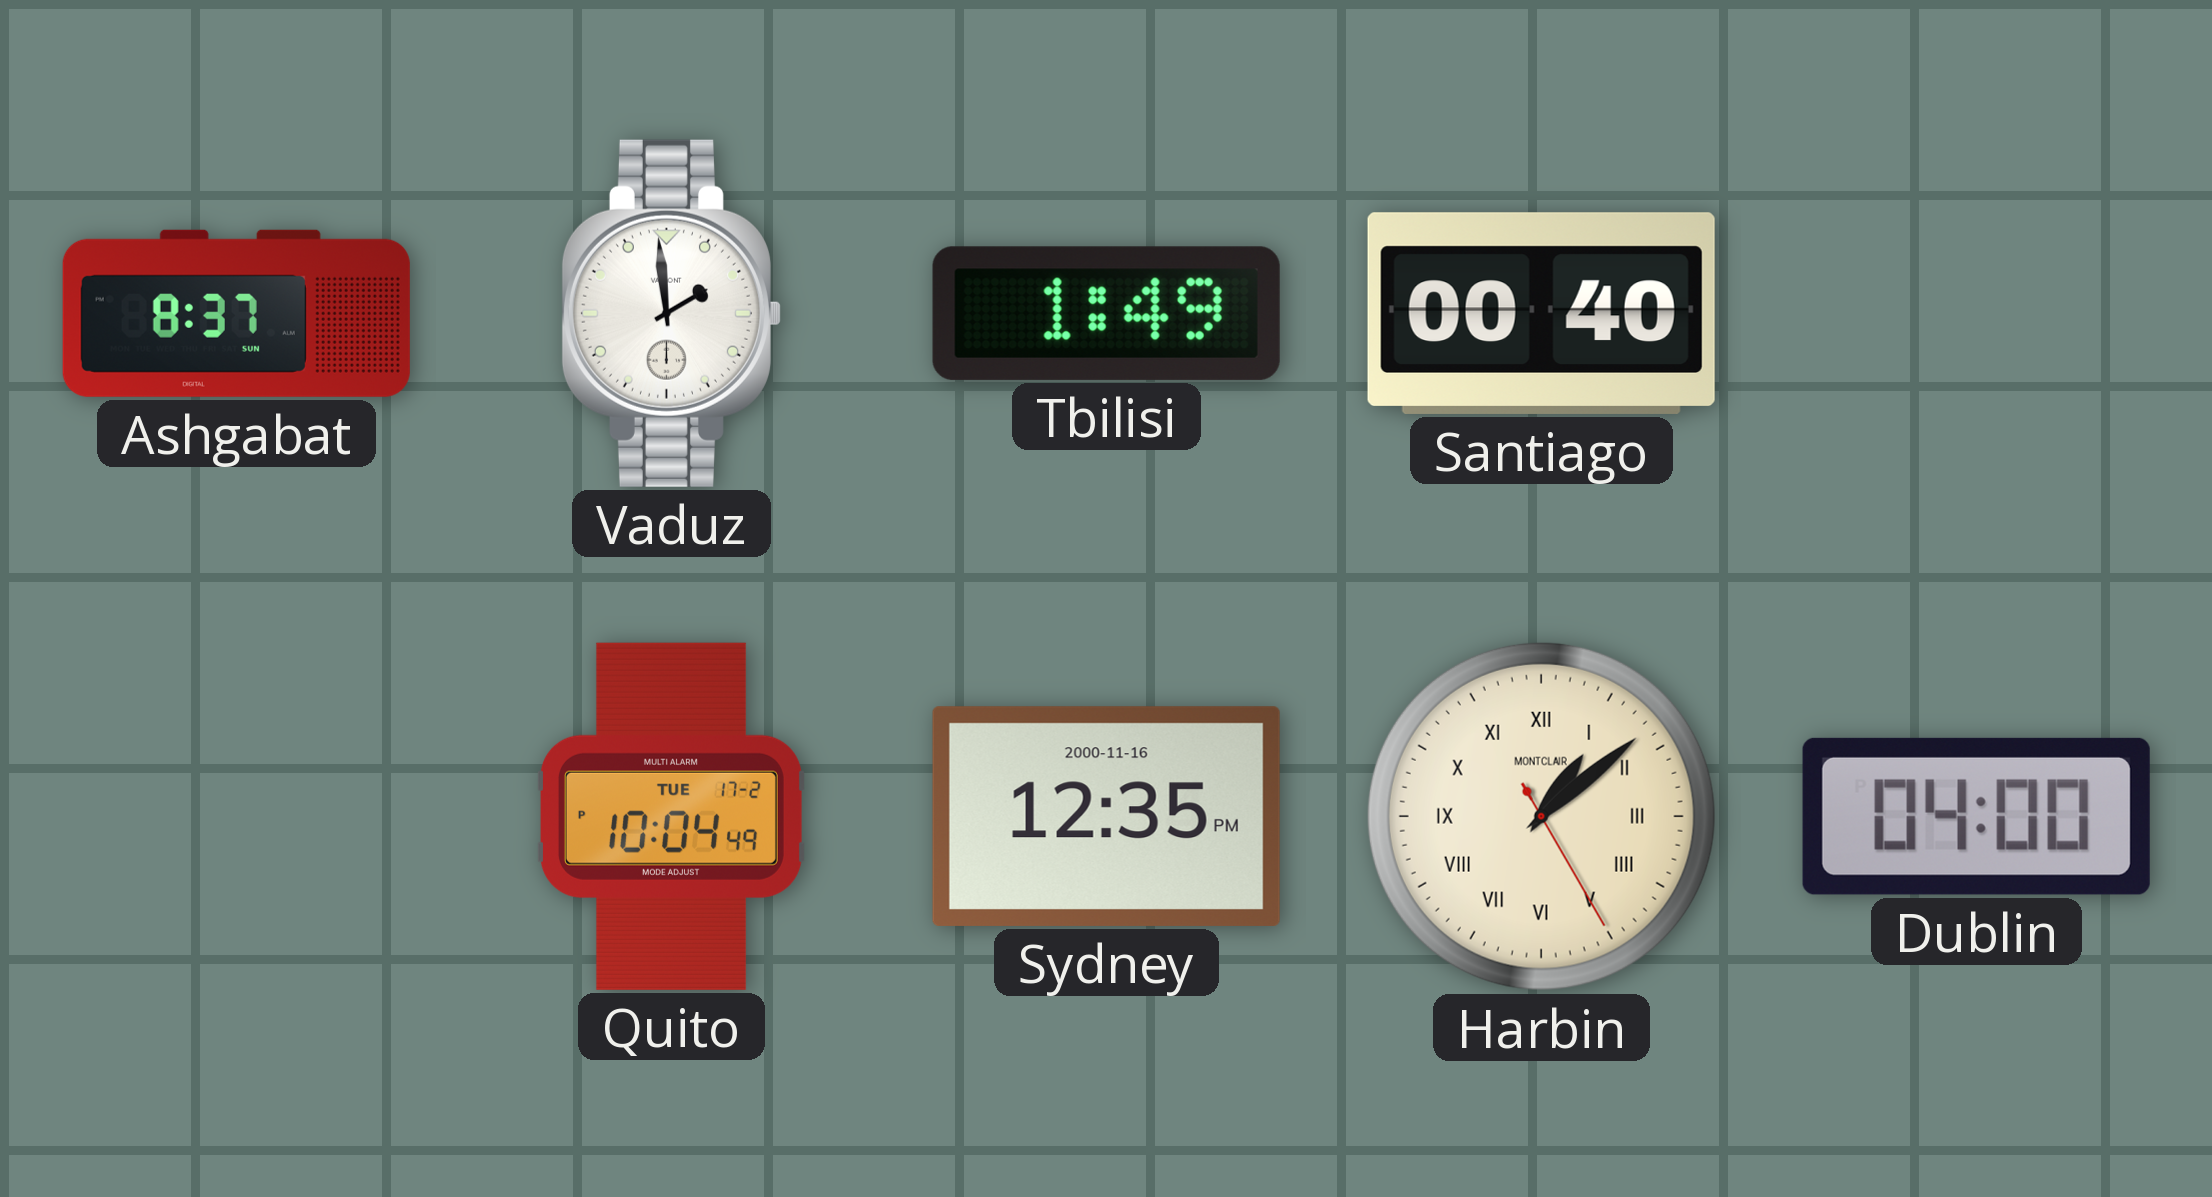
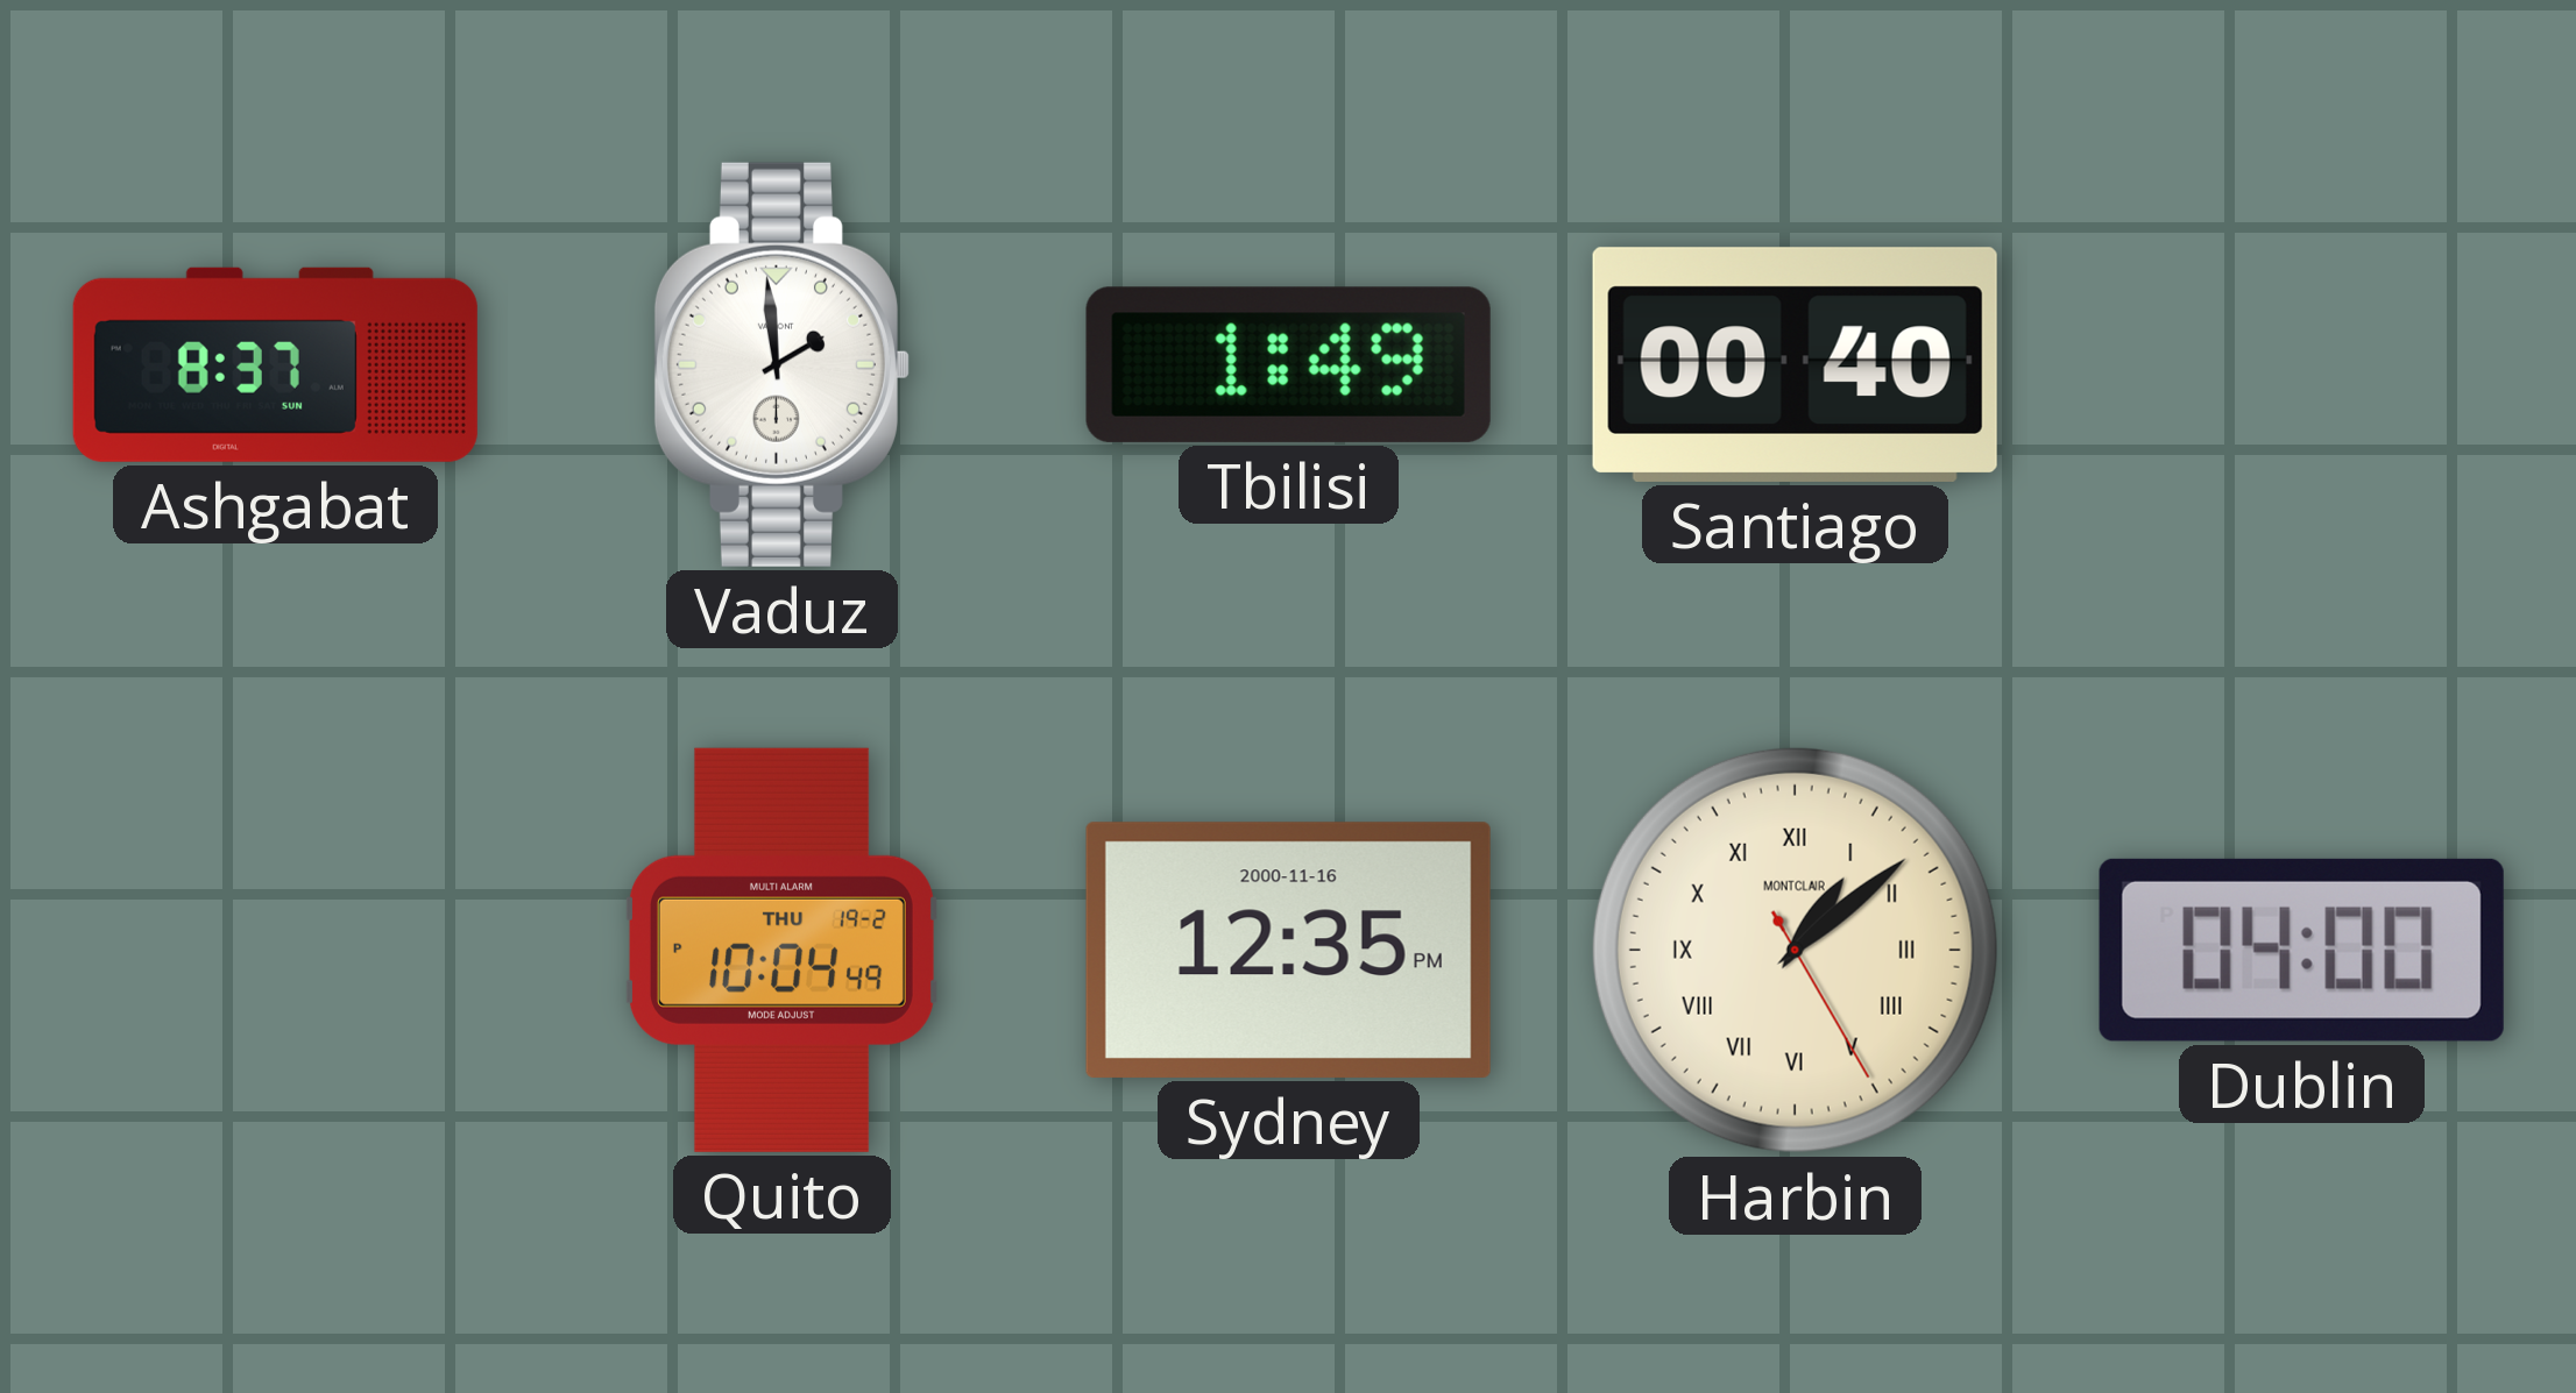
Quito date: TUE 17-2 -> THU 19-2
